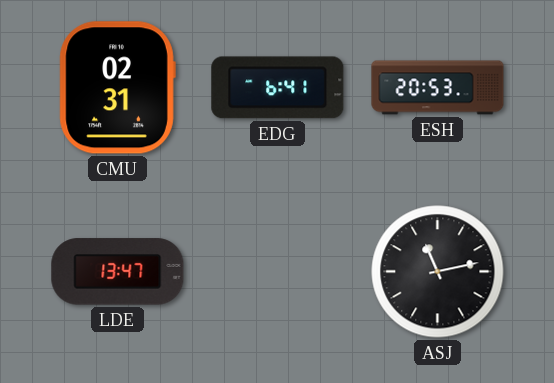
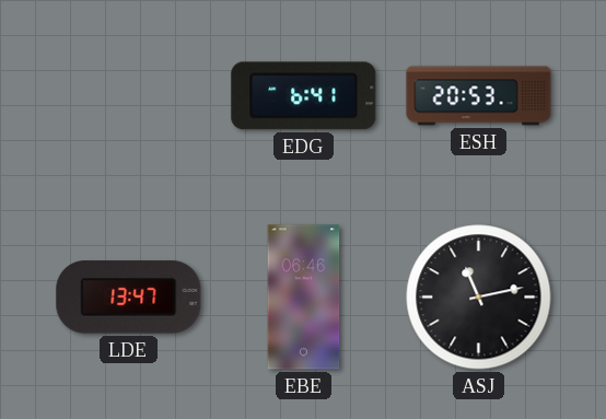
CMU: 02:31 -> none
EBE: none -> 06:46
